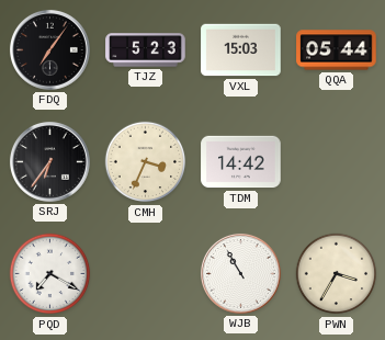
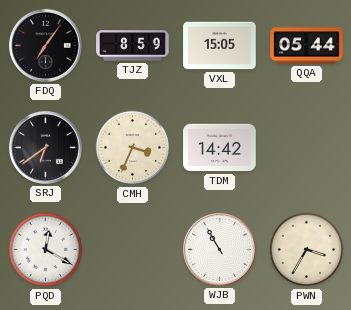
TJZ: 5:23 -> 8:59
VXL: 15:03 -> 15:05
SRJ: 6:36 -> 6:39
PQD: 7:20 -> 12:20
